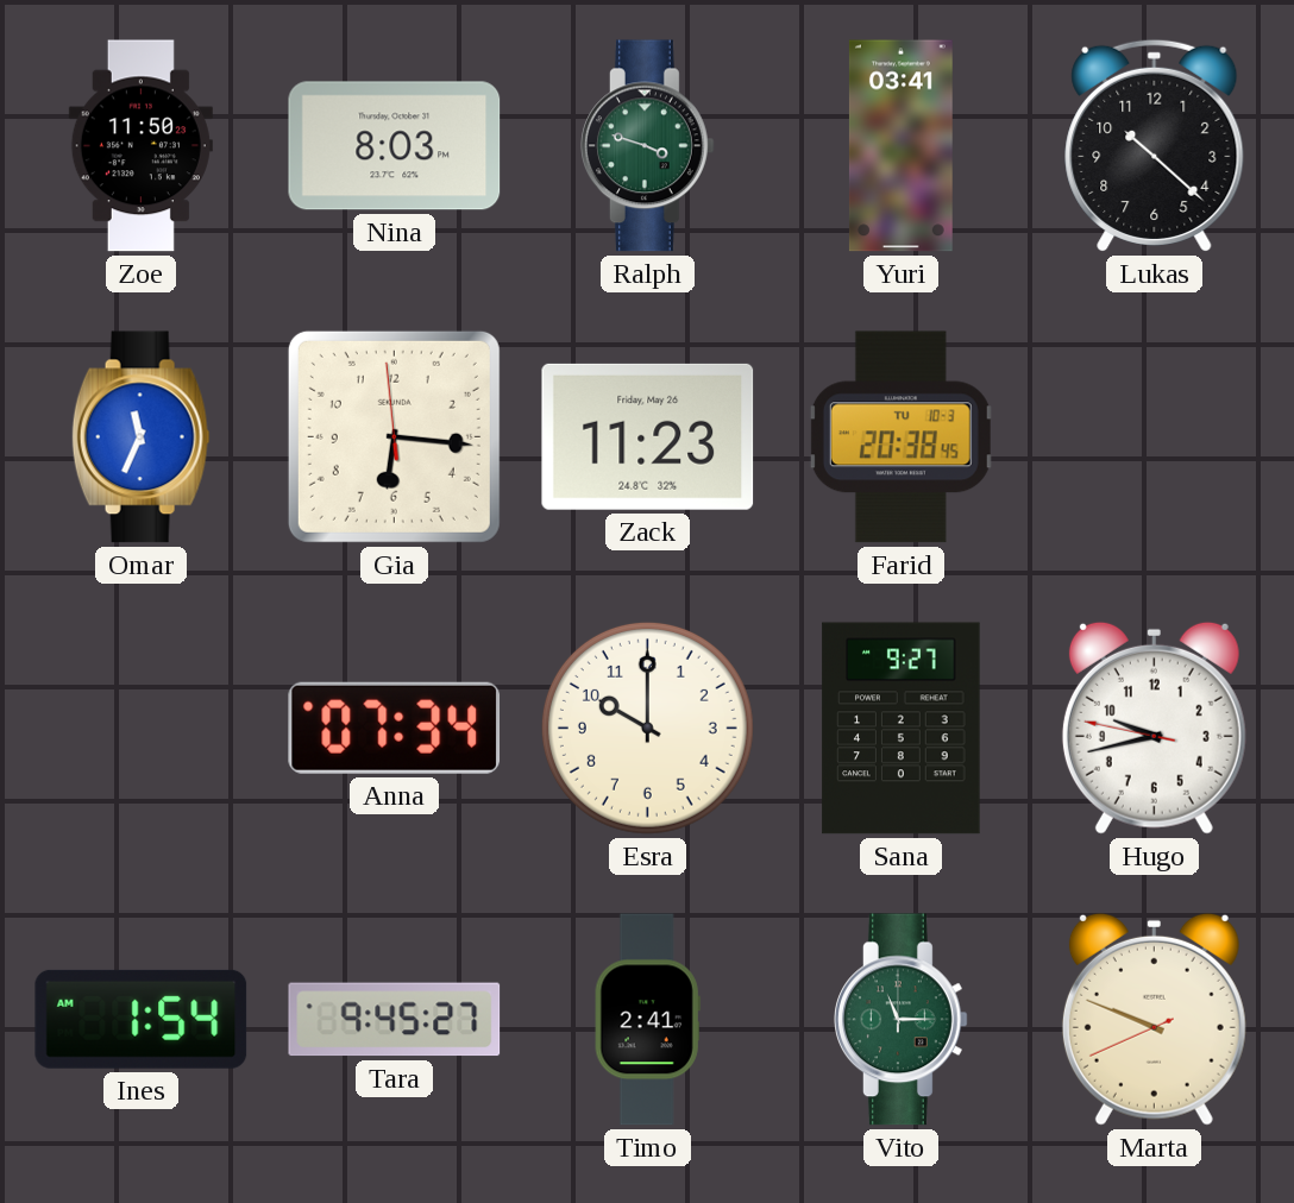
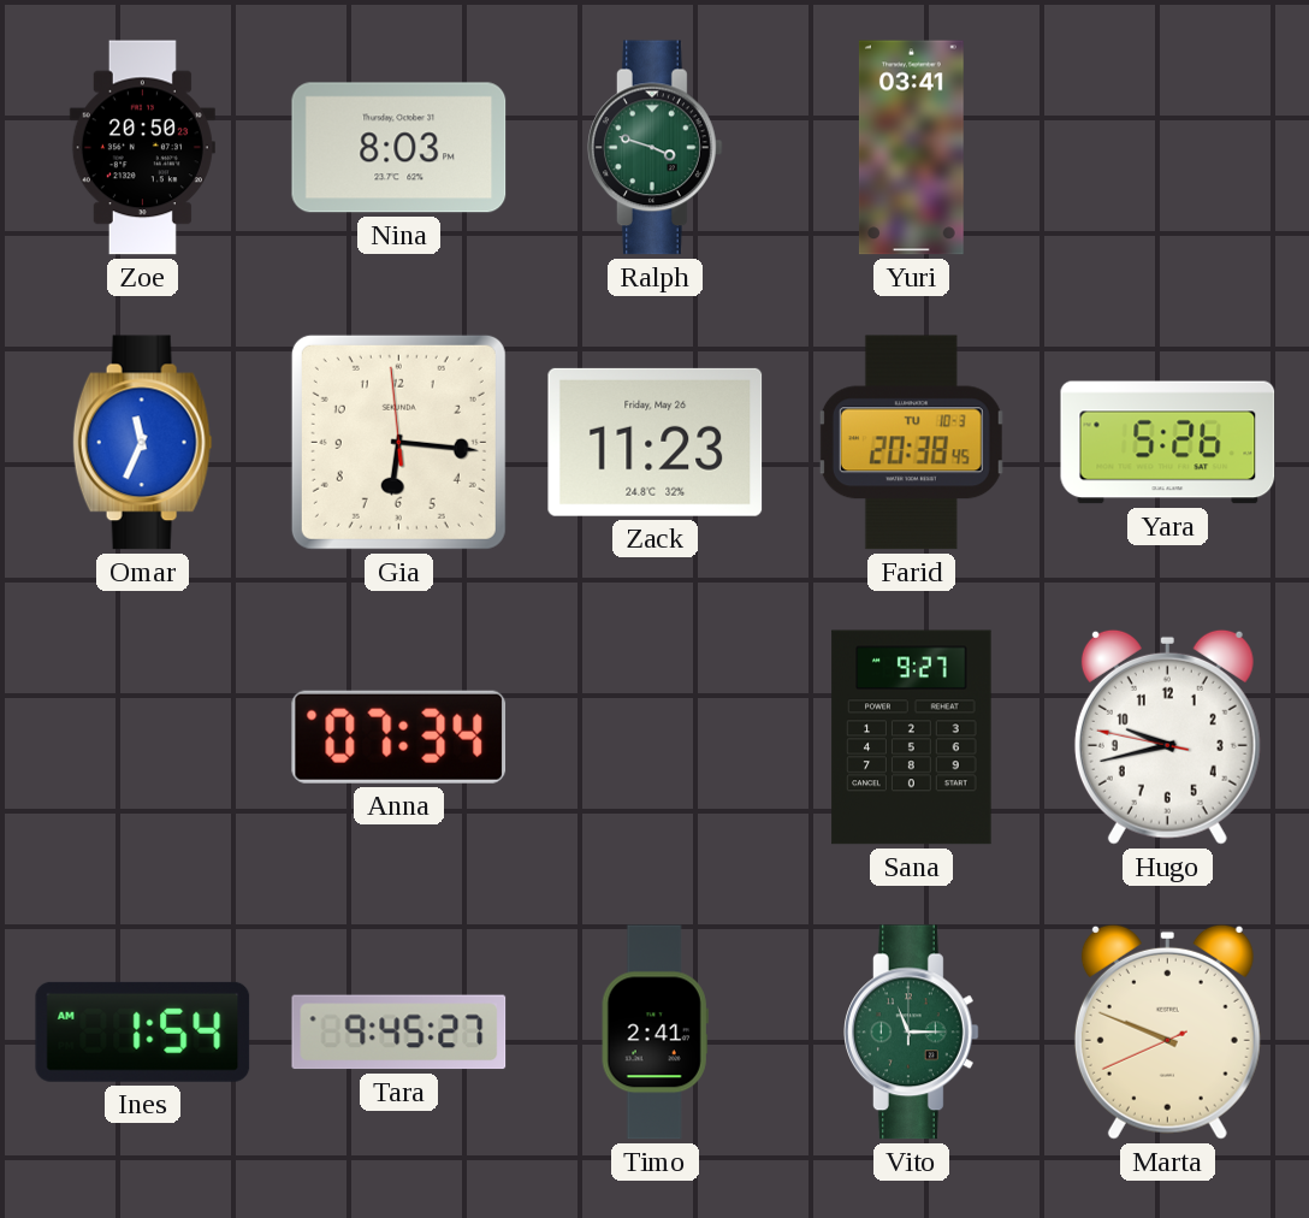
Zoe: 11:50 -> 20:50
Lukas: 10:22 -> none
Yara: none -> 5:26
Esra: 10:00 -> none
